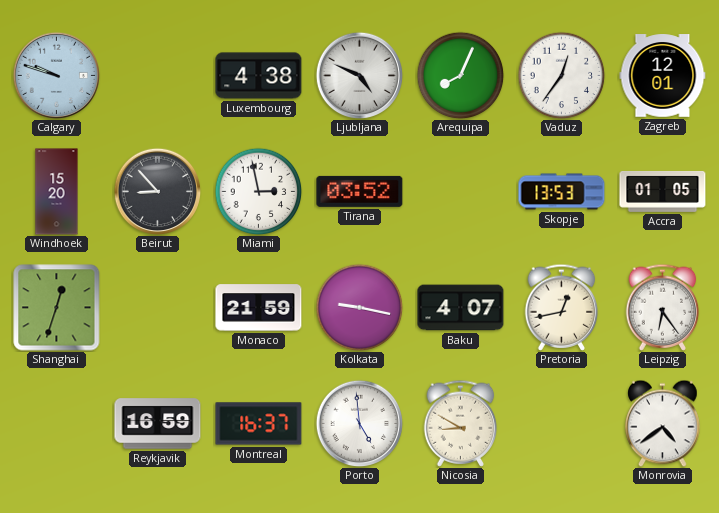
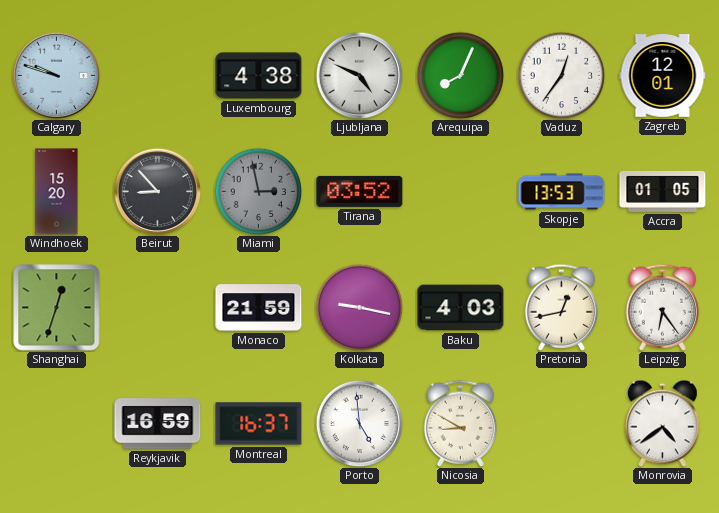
Miami dial: white -> grey
Baku: 4:07 -> 4:03
